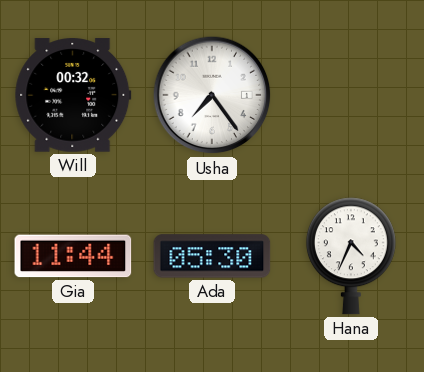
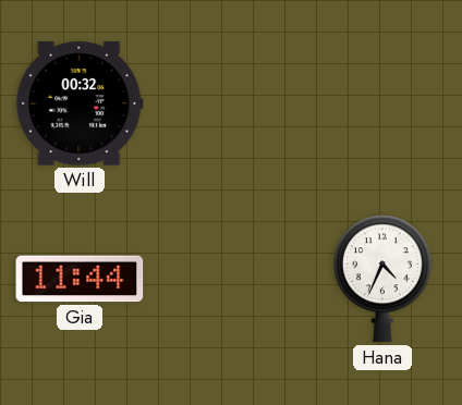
Usha: 7:24 -> none
Ada: 05:30 -> none
